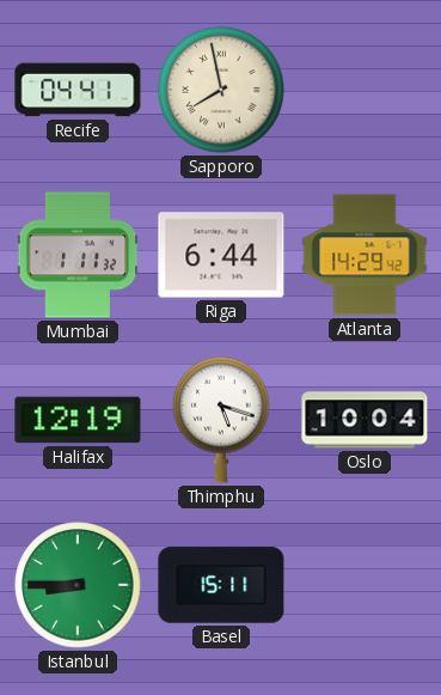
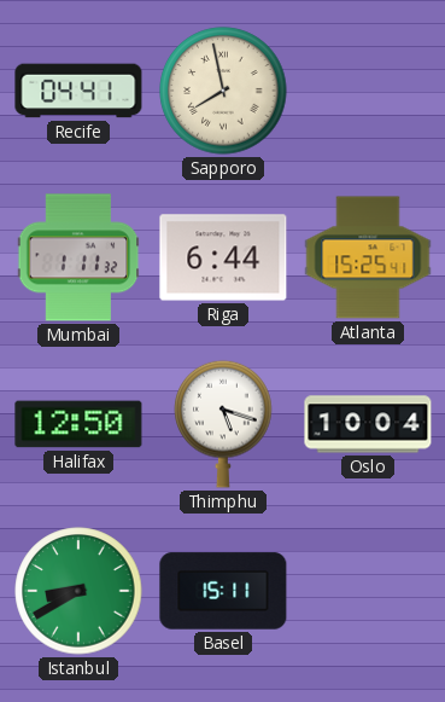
Atlanta: 14:29 -> 15:25
Halifax: 12:19 -> 12:50
Istanbul: 8:45 -> 8:40
